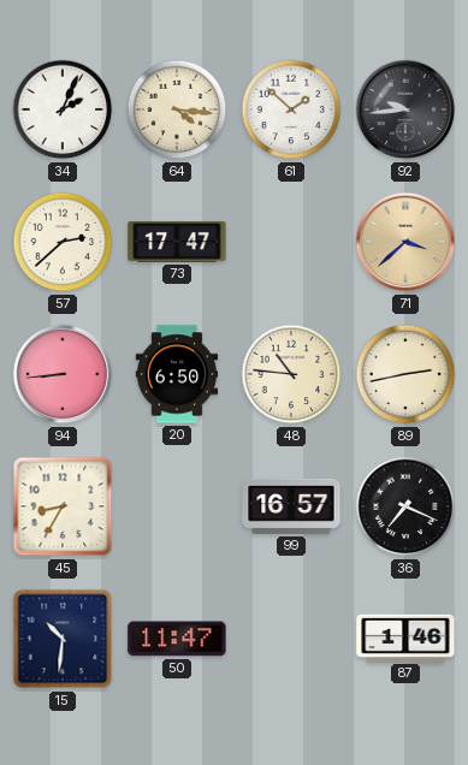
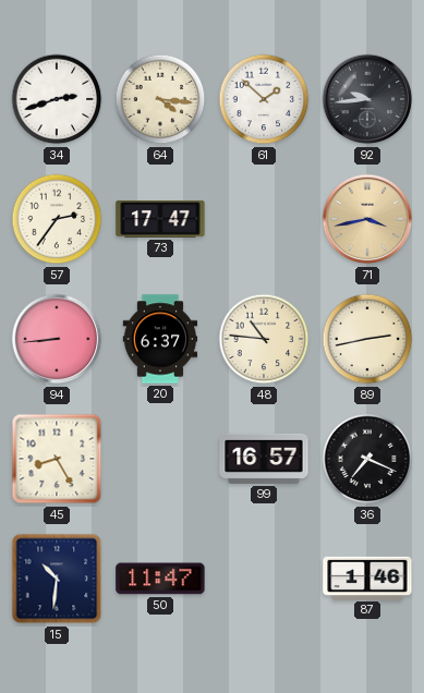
34: 2:04 -> 2:42
57: 2:38 -> 2:36
71: 3:38 -> 3:43
20: 6:50 -> 6:37
45: 8:35 -> 8:25
